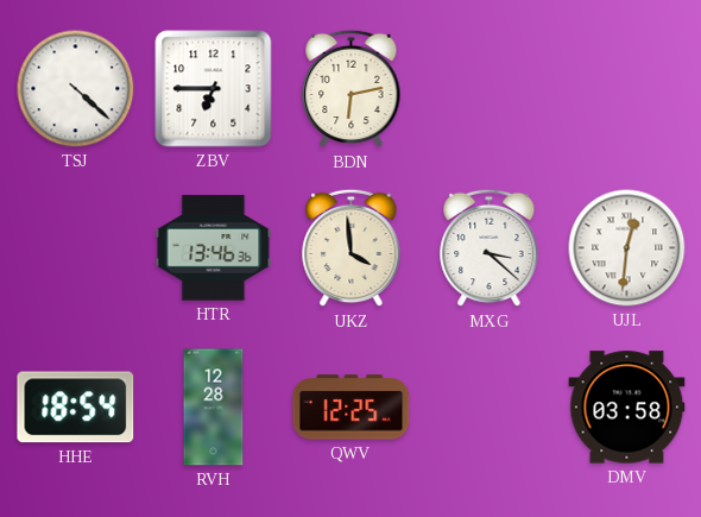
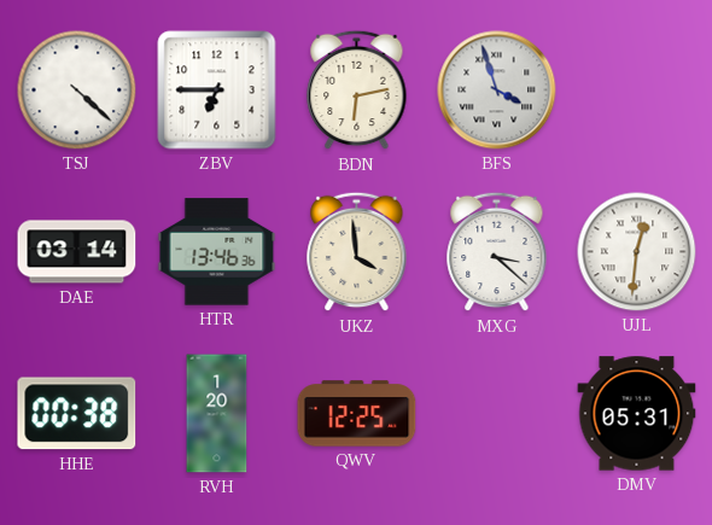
BFS: none -> 3:57
DAE: none -> 03:14
HHE: 18:54 -> 00:38
RVH: 12:28 -> 1:20
DMV: 03:58 -> 05:31
